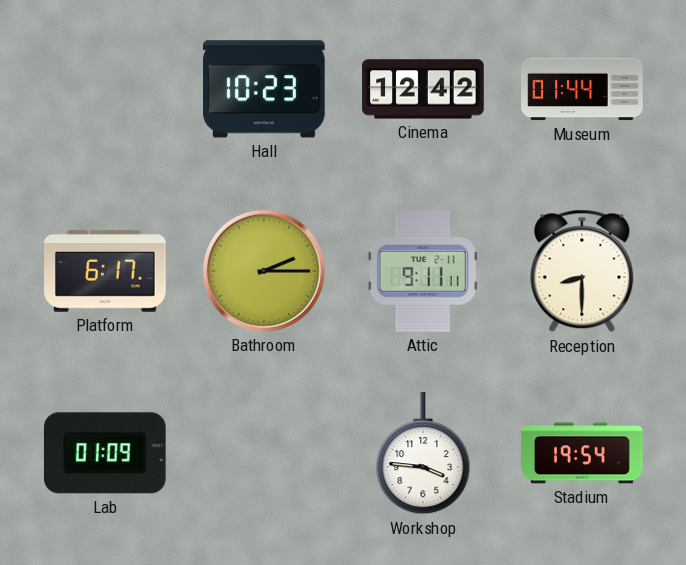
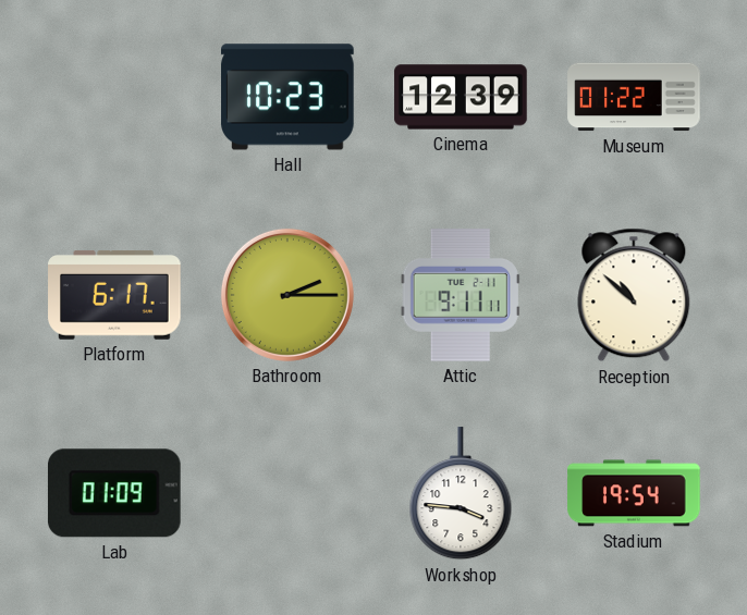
Cinema: 12:42 -> 12:39
Museum: 01:44 -> 01:22
Reception: 8:30 -> 10:52
